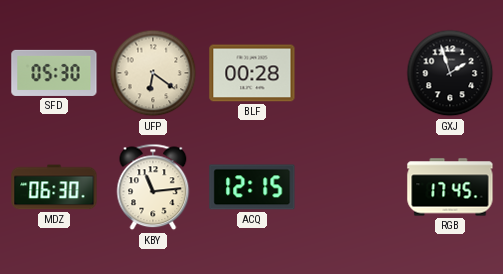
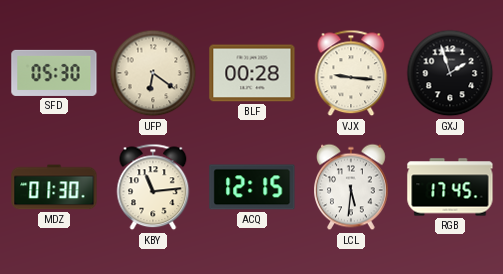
VJX: none -> 9:16
MDZ: 06:30 -> 01:30
LCL: none -> 5:31
